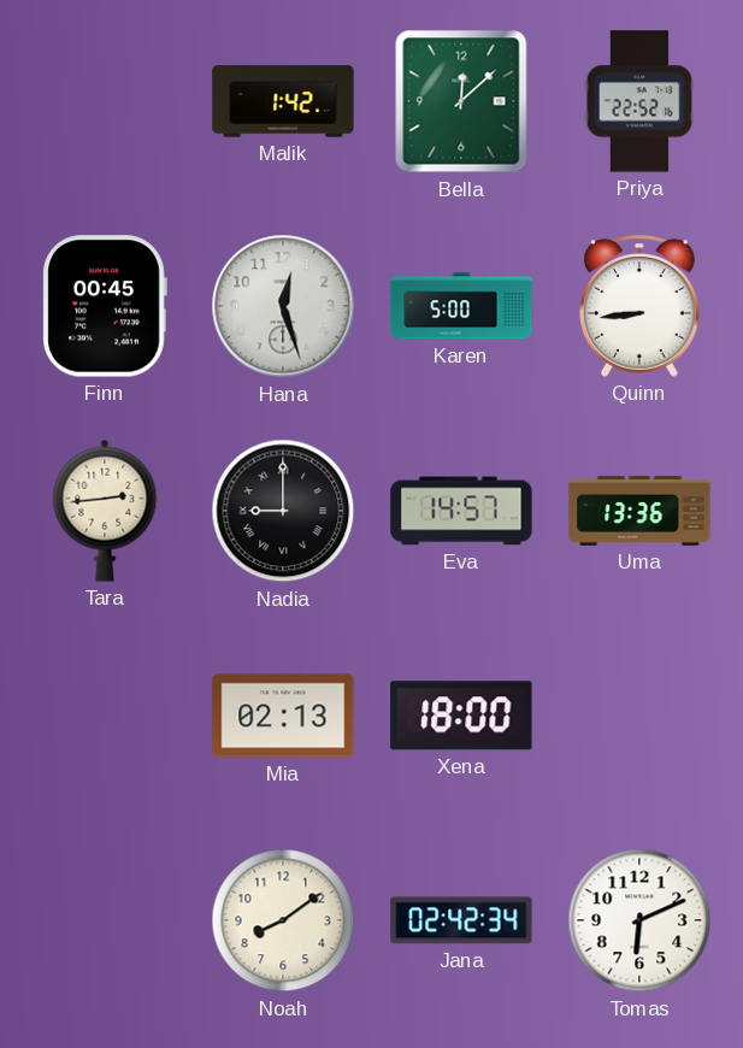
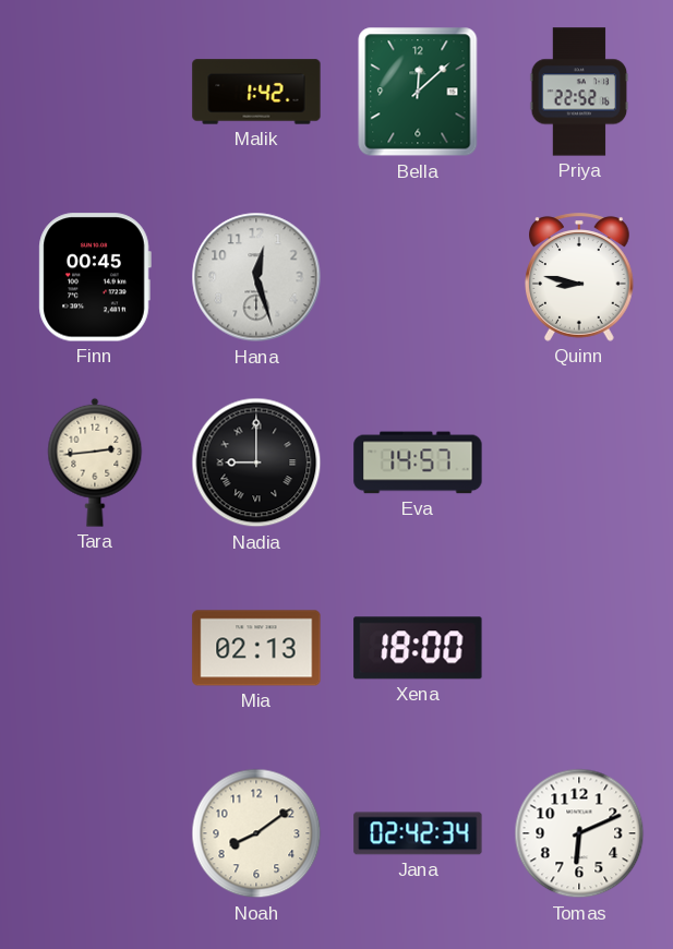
Karen: 5:00 -> none
Quinn: 8:44 -> 8:47
Uma: 13:36 -> none
